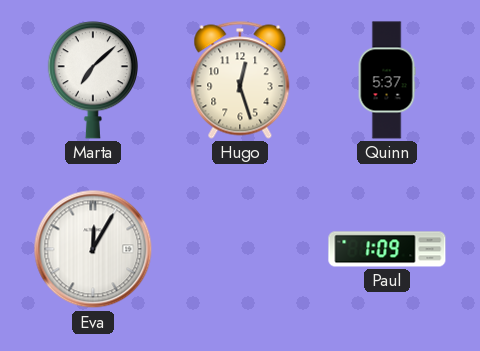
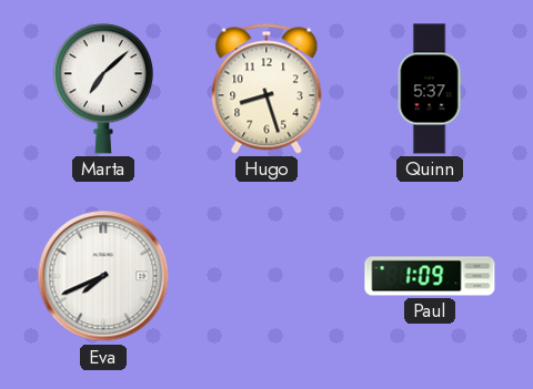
Hugo: 12:27 -> 8:27
Eva: 12:05 -> 7:41
